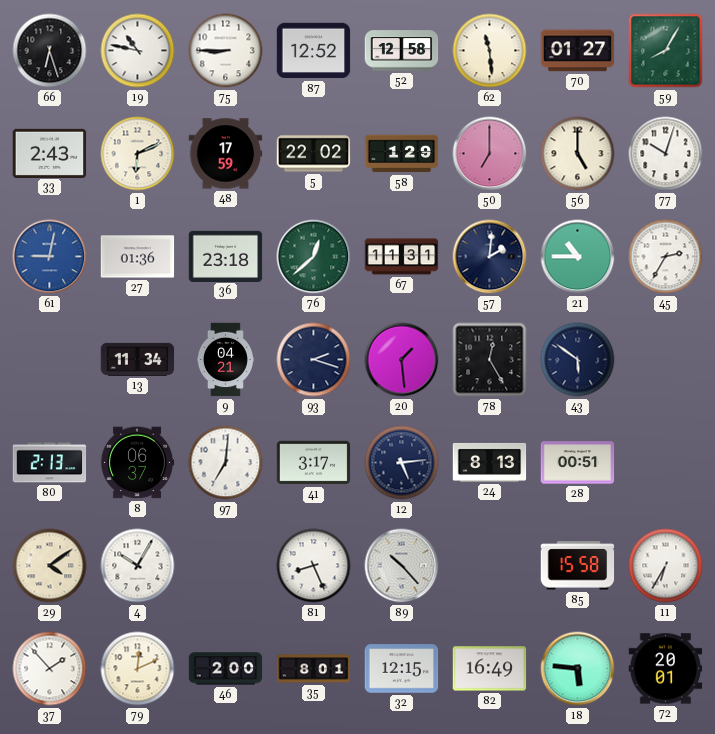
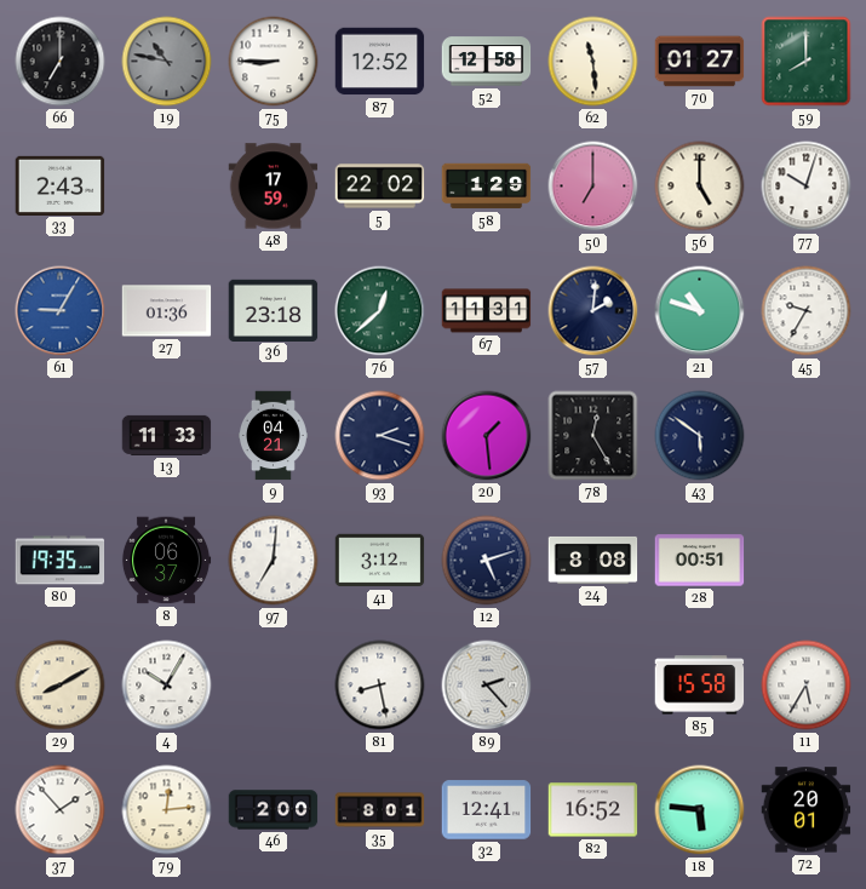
66: 6:27 -> 7:00
19 dial: white -> grey
59: 8:05 -> 8:00
1: 6:11 -> none
61: 9:02 -> 9:05
21: 10:45 -> 10:48
45: 2:35 -> 9:35
13: 11:34 -> 11:33
80: 2:13 -> 19:35
41: 3:17 -> 3:12
12: 5:14 -> 5:12
24: 8:13 -> 8:08
29: 4:09 -> 8:10
81: 8:26 -> 8:28
89: 10:23 -> 2:23
11: 6:35 -> 5:35
79: 12:11 -> 12:14
32: 12:15 -> 12:41
82: 16:49 -> 16:52
